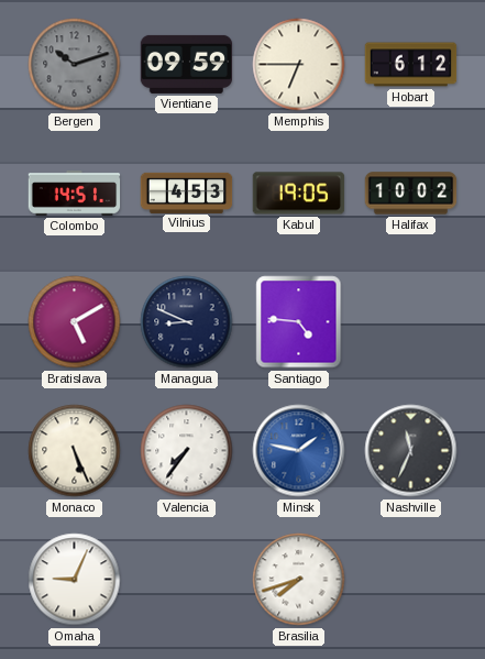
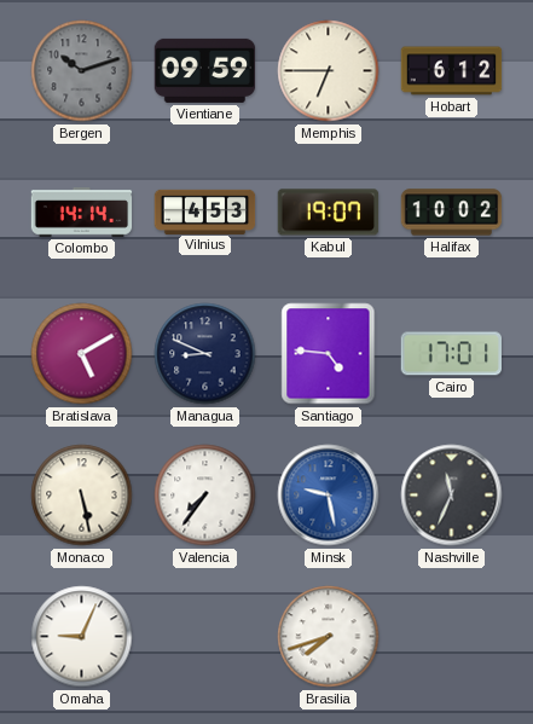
Colombo: 14:51 -> 14:14
Kabul: 19:05 -> 19:07
Cairo: none -> 17:01
Monaco: 5:26 -> 5:28
Minsk: 1:47 -> 9:28
